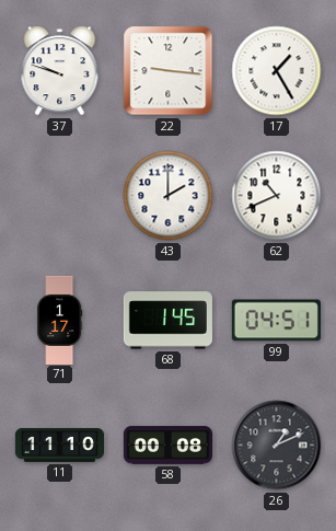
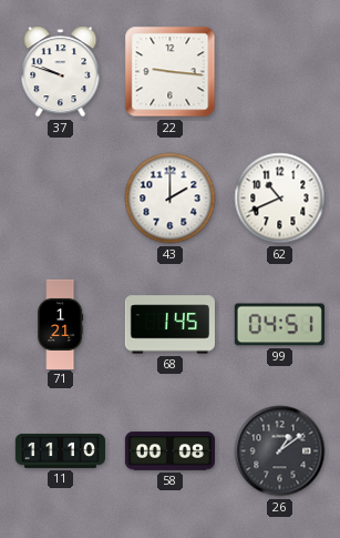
17: 1:25 -> none
71: 1:17 -> 1:21
26: 1:11 -> 1:09
